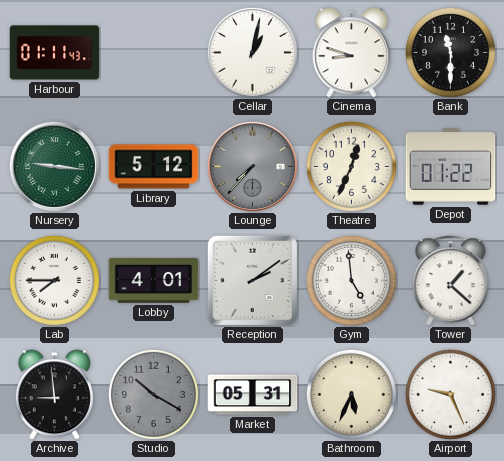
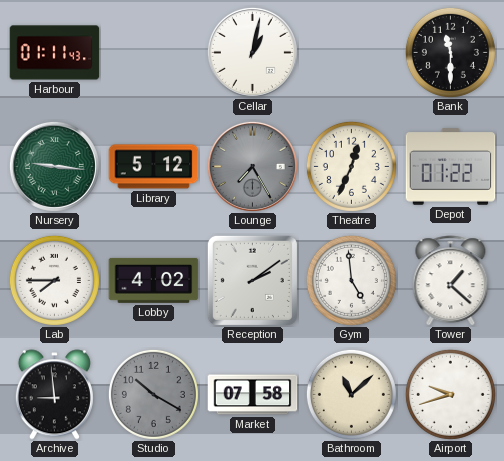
Cinema: 8:48 -> none
Lounge: 7:37 -> 7:25
Lobby: 4:01 -> 4:02
Market: 05:31 -> 07:58
Bathroom: 5:34 -> 11:08
Airport: 9:26 -> 9:42
